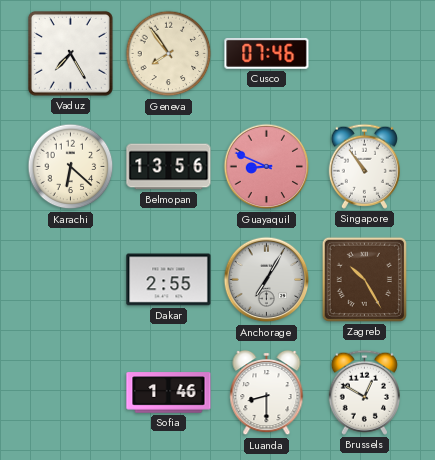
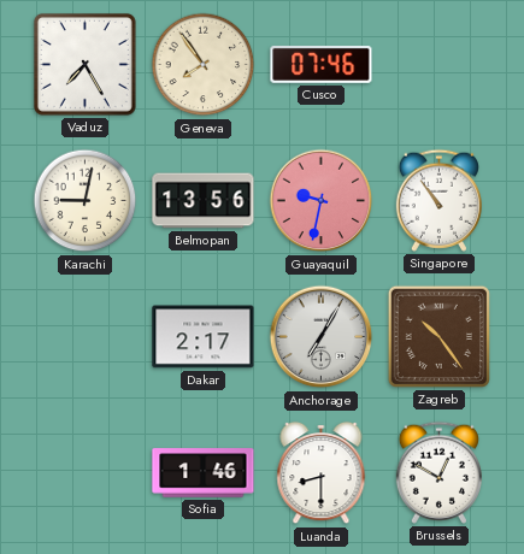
Karachi: 6:22 -> 9:02
Guayaquil: 8:49 -> 9:32
Dakar: 2:55 -> 2:17
Zagreb: 10:25 -> 10:24
